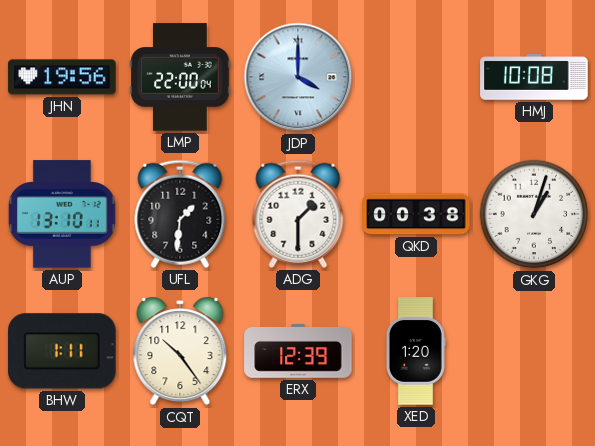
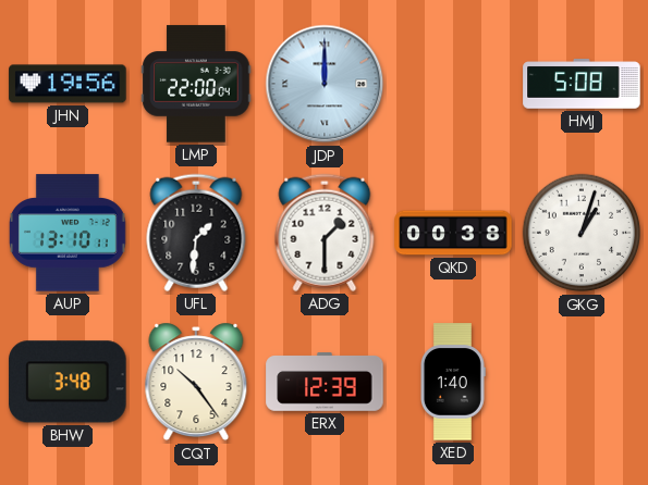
JDP: 4:00 -> 12:00
HMJ: 10:08 -> 5:08
BHW: 1:11 -> 3:48
XED: 1:20 -> 1:40
